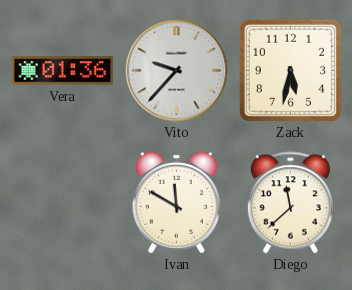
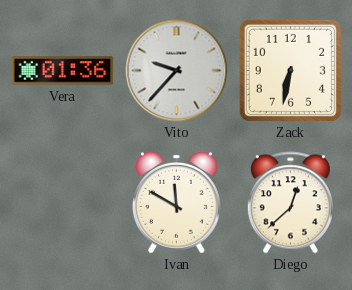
Zack: 5:32 -> 6:32
Diego: 11:38 -> 12:38
